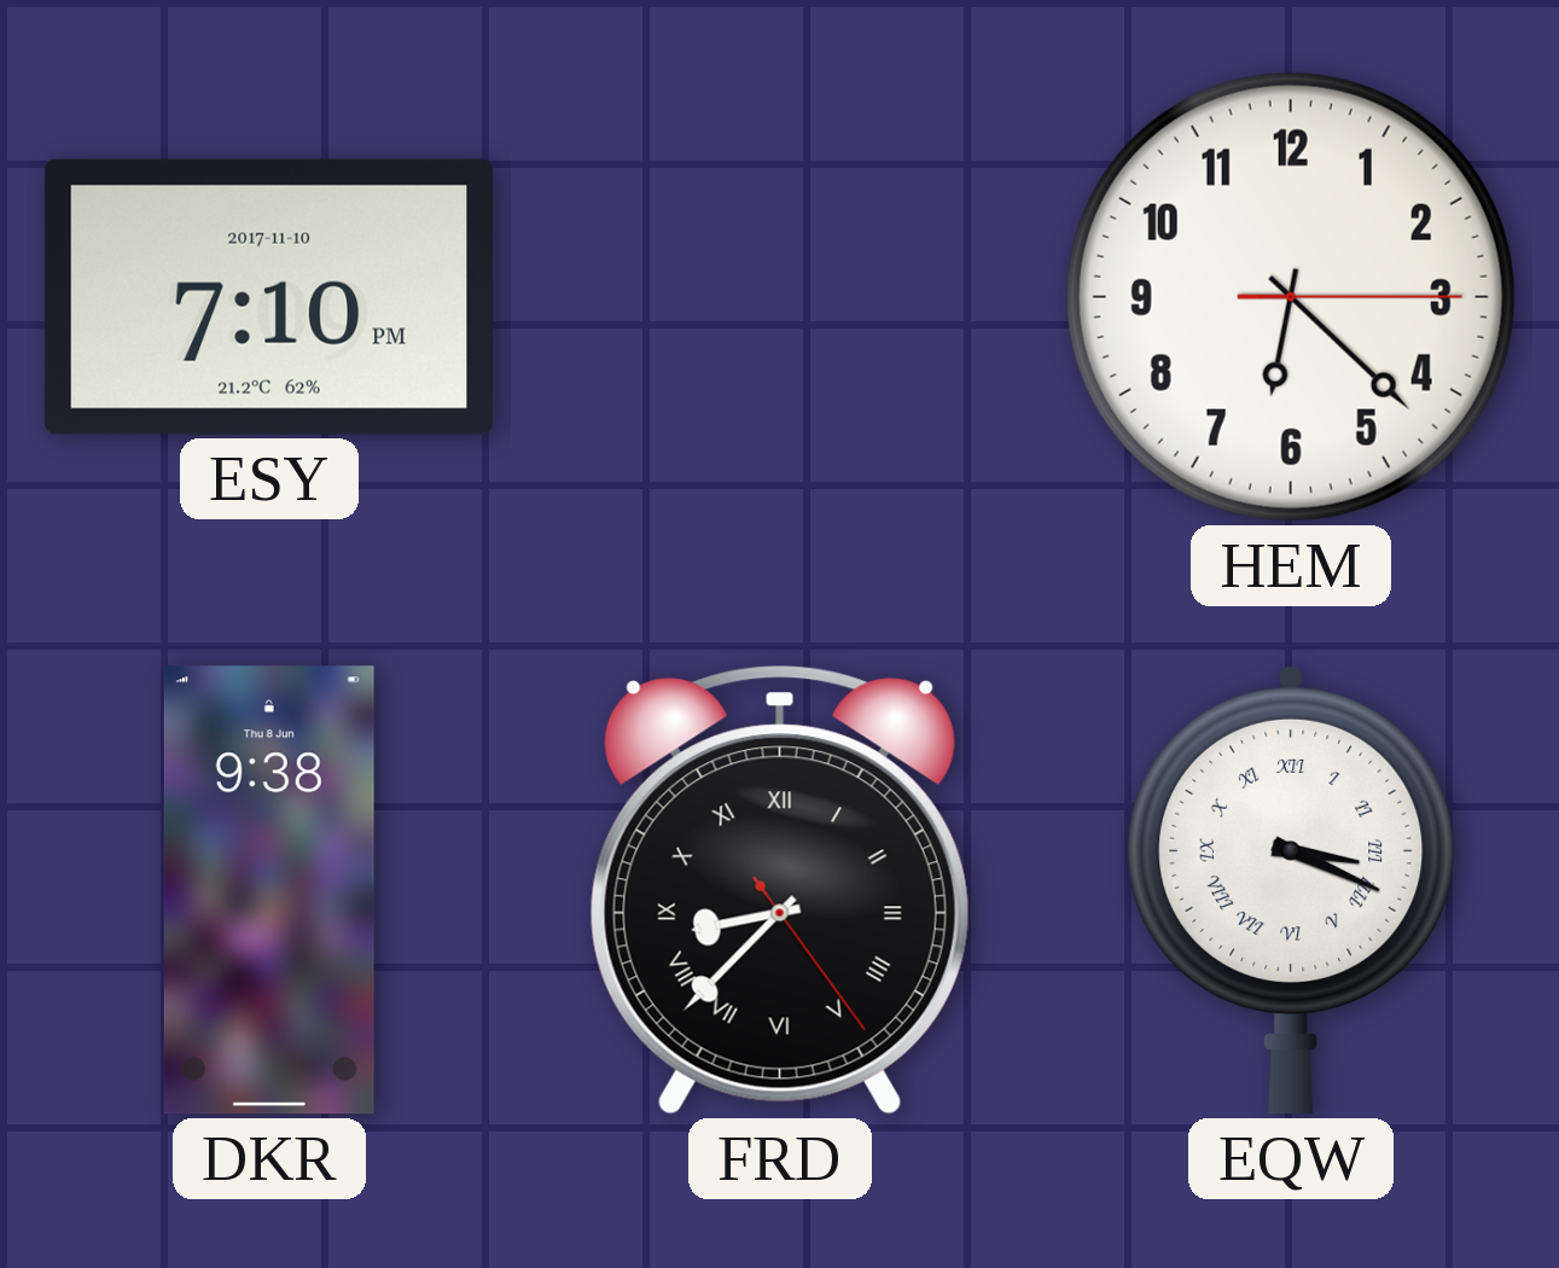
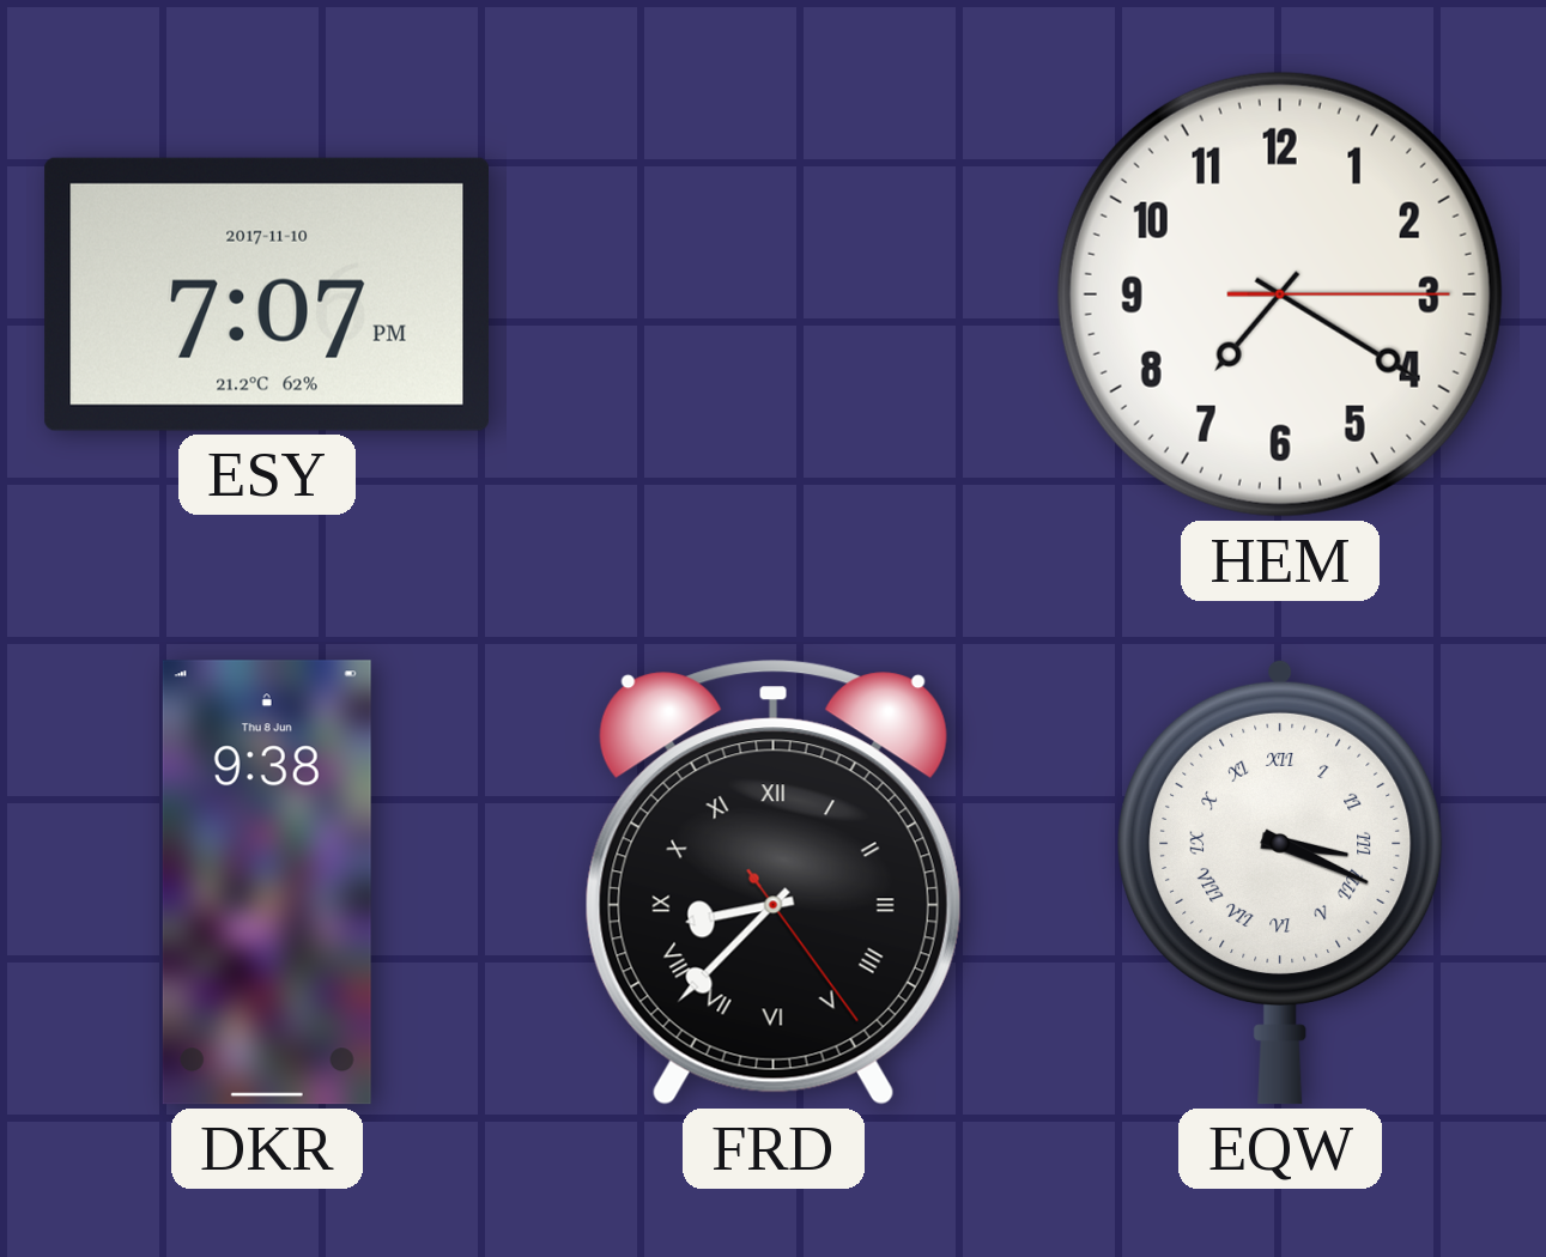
ESY: 7:10 -> 7:07
HEM: 6:22 -> 7:20
